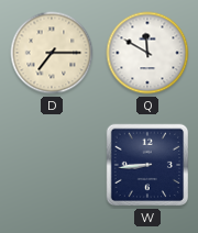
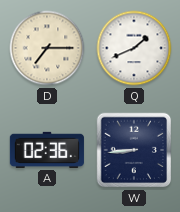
Q: 11:50 -> 1:41
A: none -> 02:36
